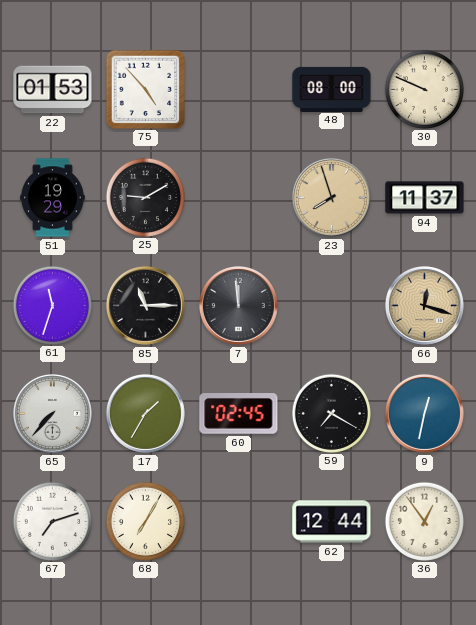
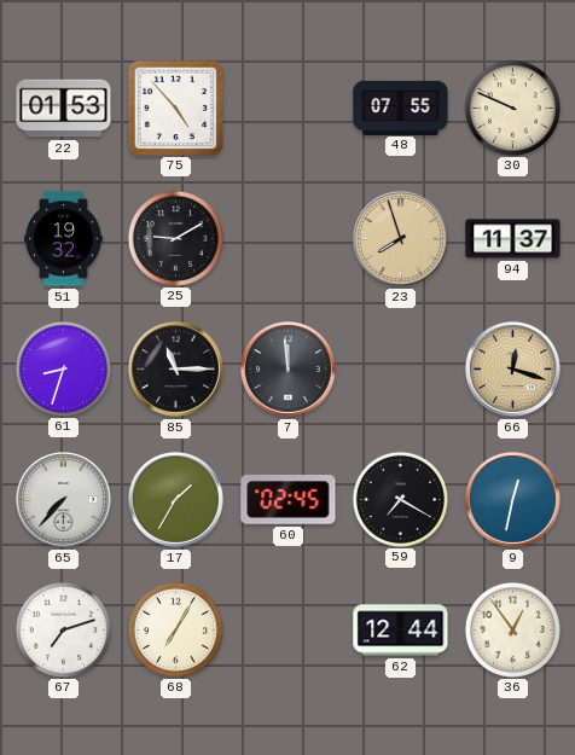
48: 08:00 -> 07:55
51: 19:29 -> 19:32
61: 11:33 -> 8:33
